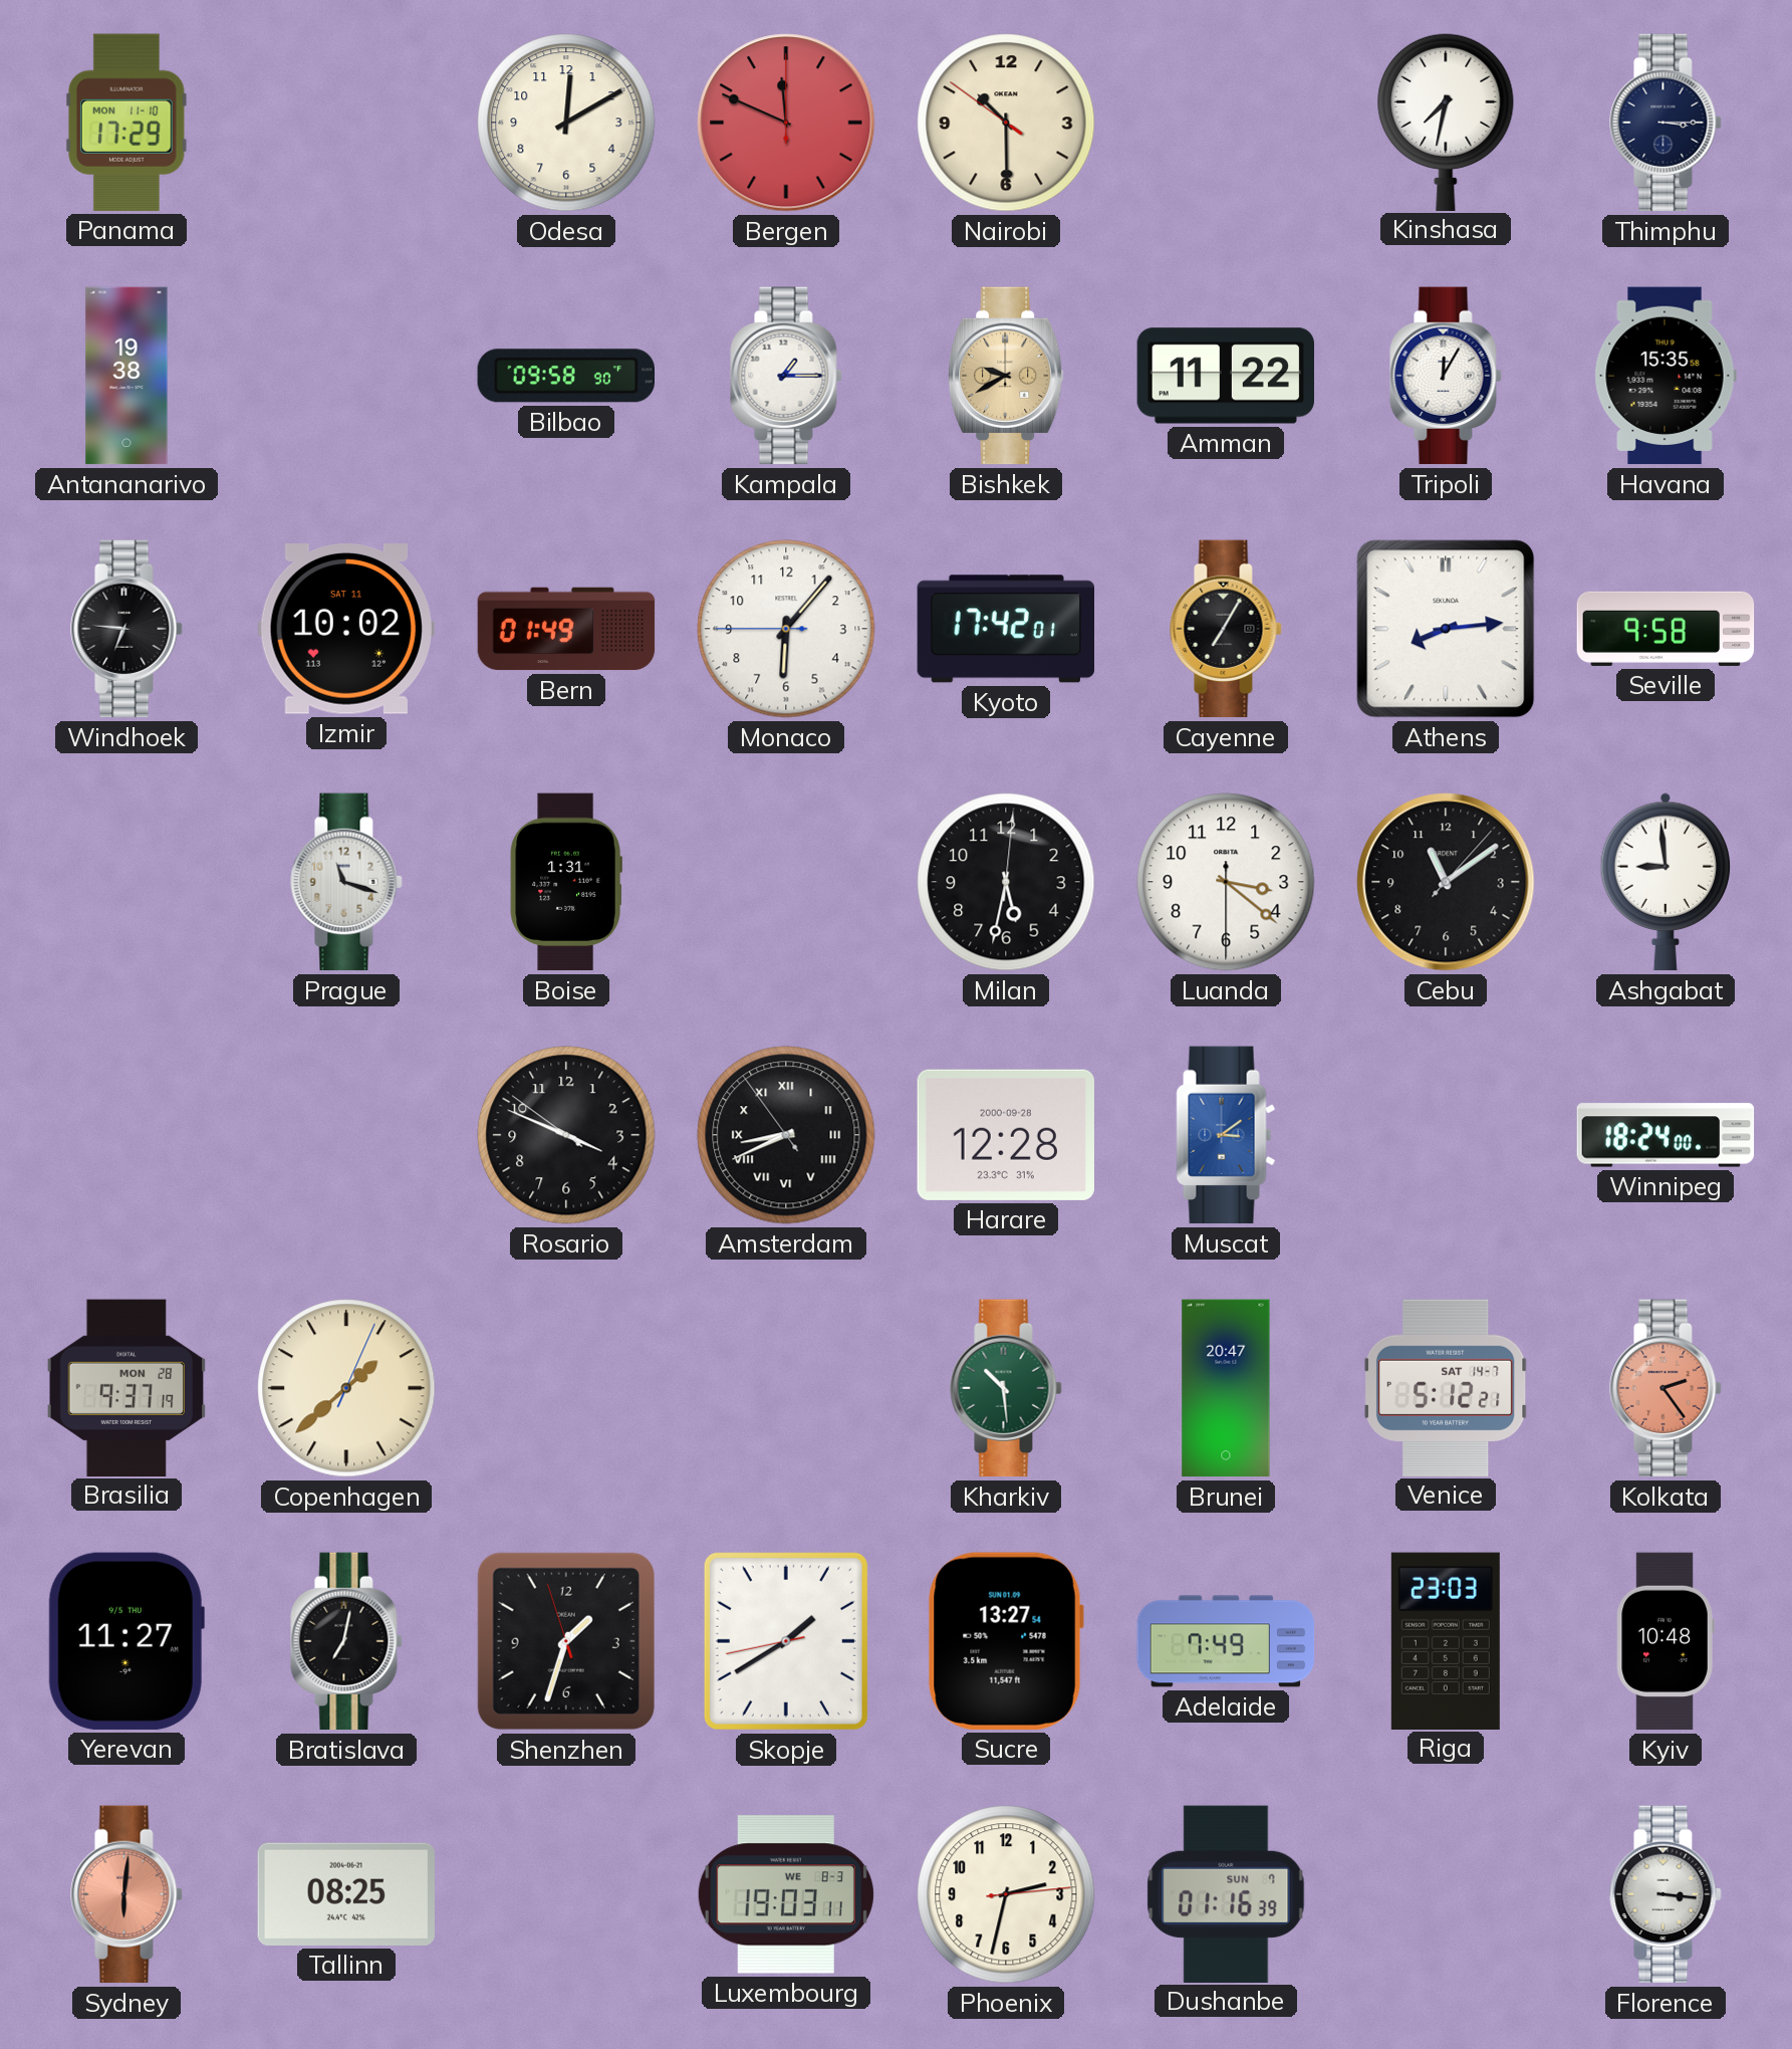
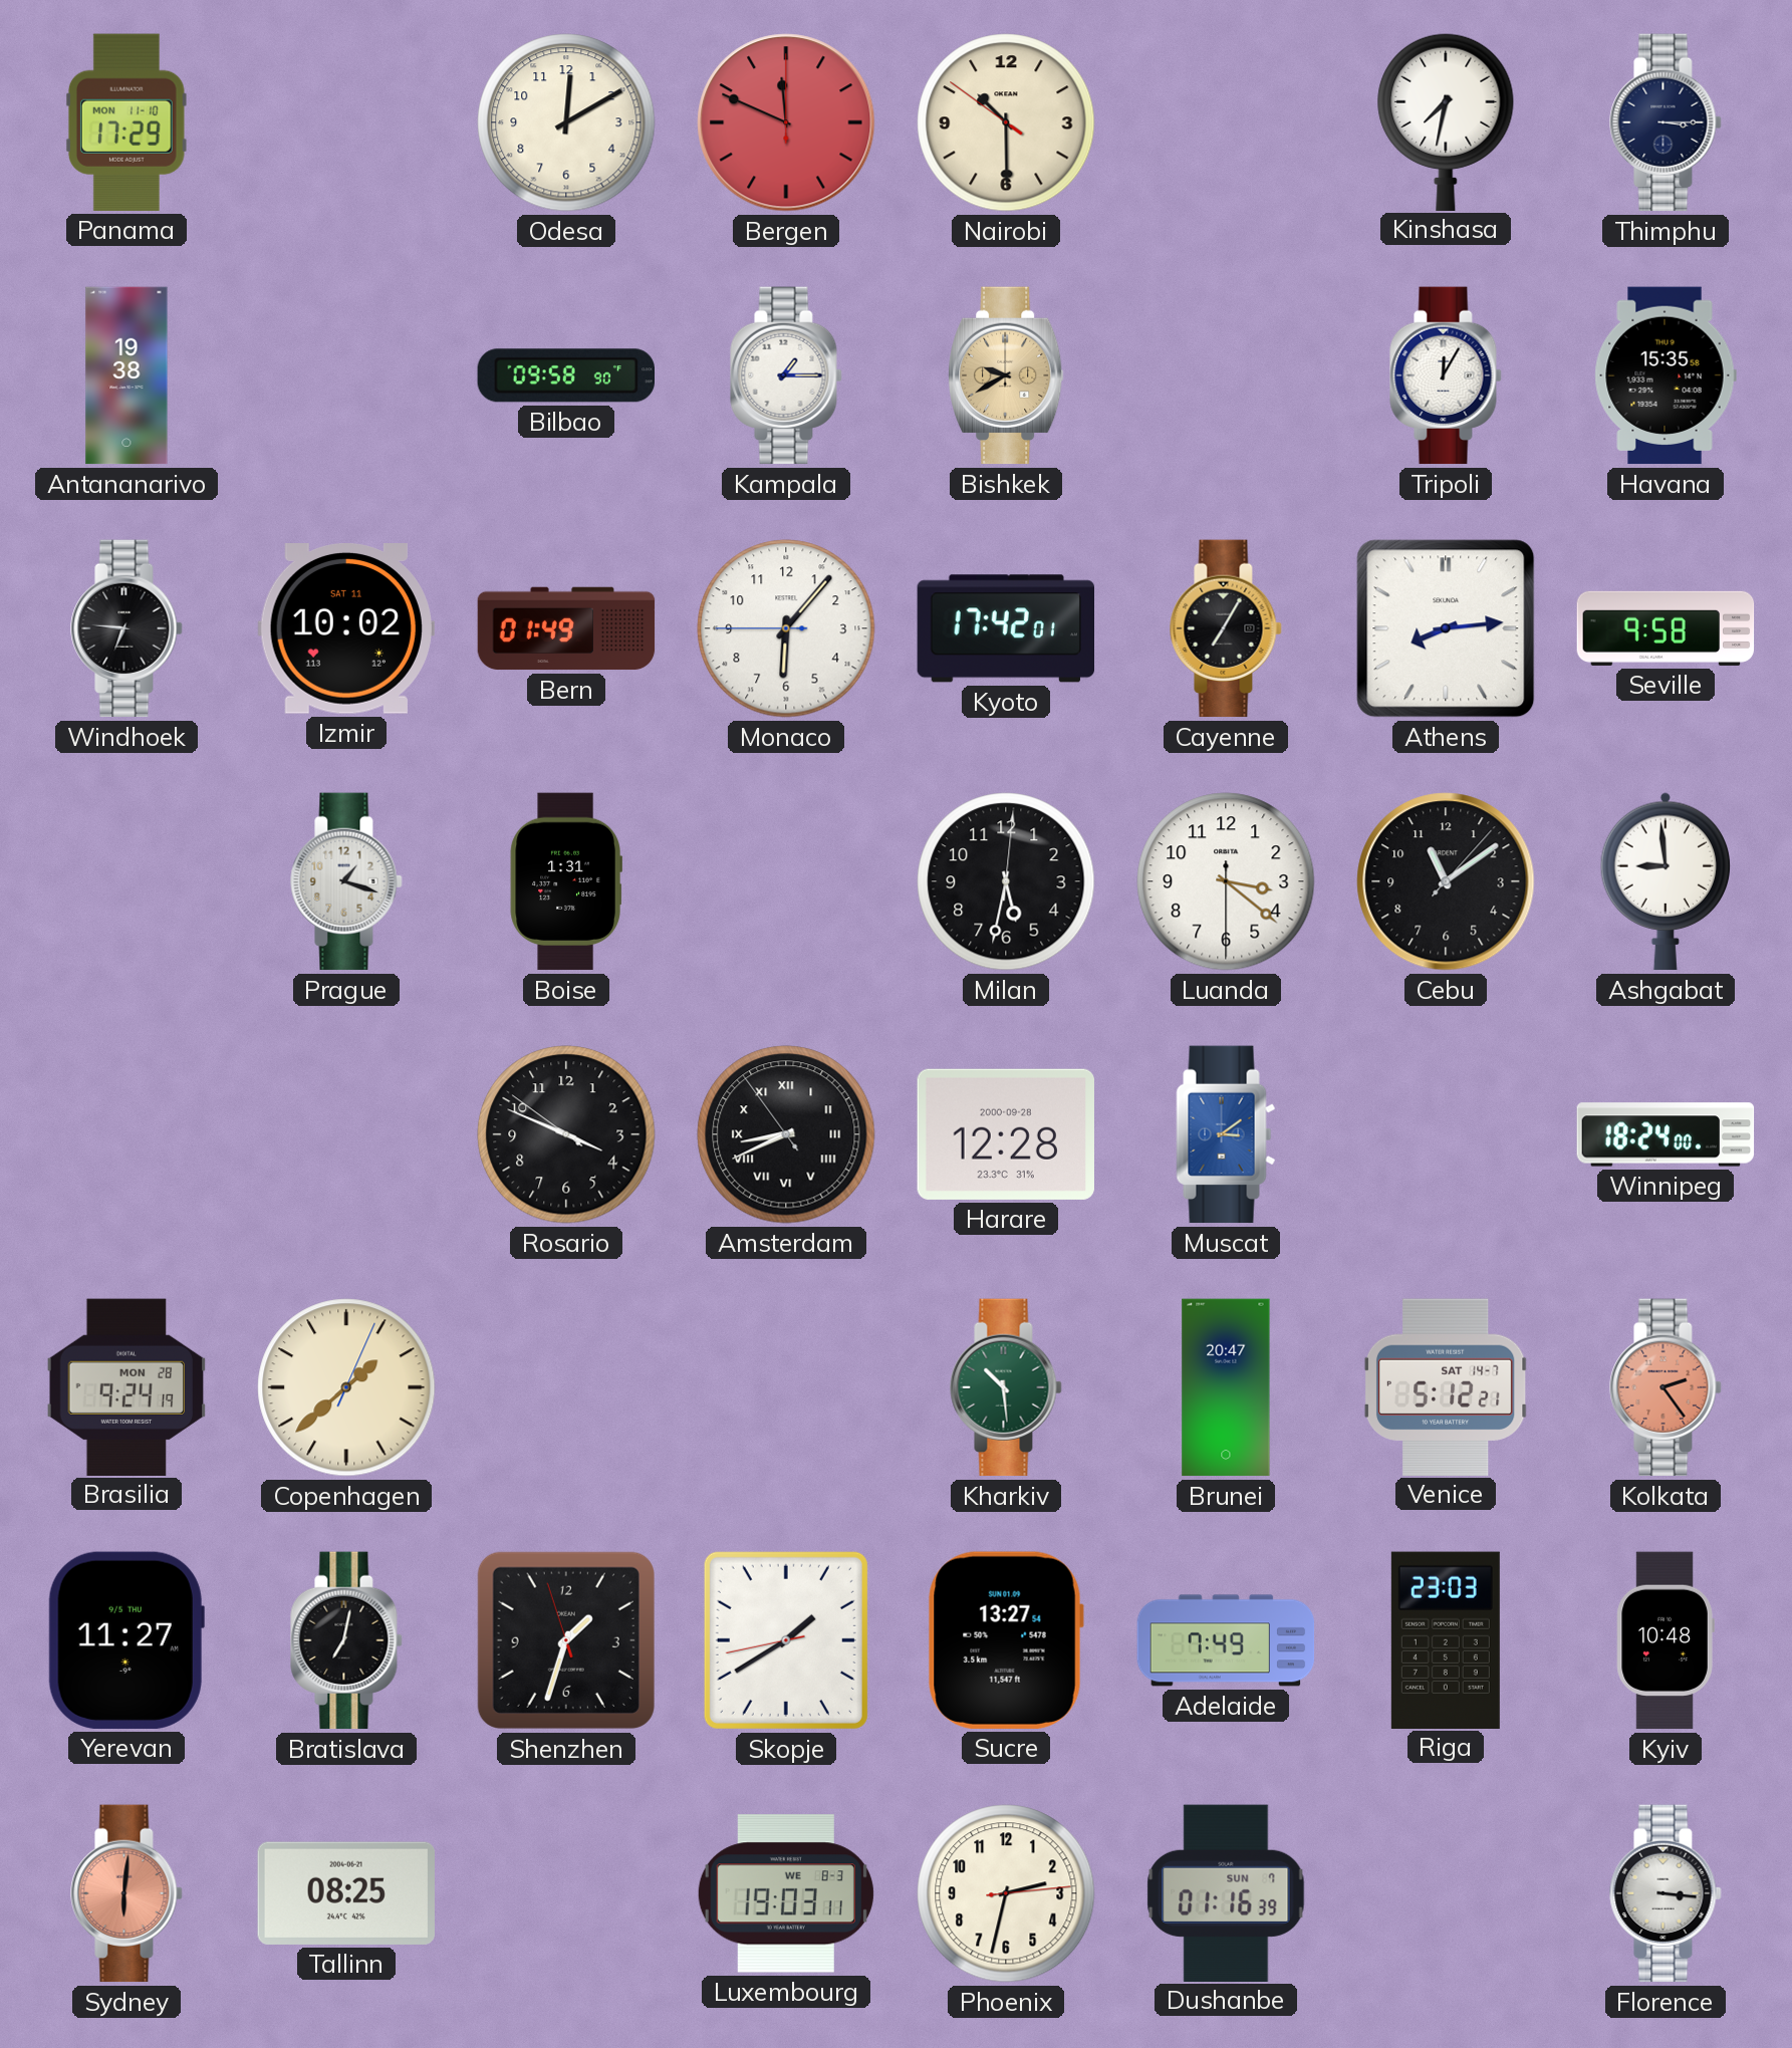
Amman: 11:22 -> none
Prague: 11:18 -> 1:18
Brasilia: 9:37 -> 9:24
